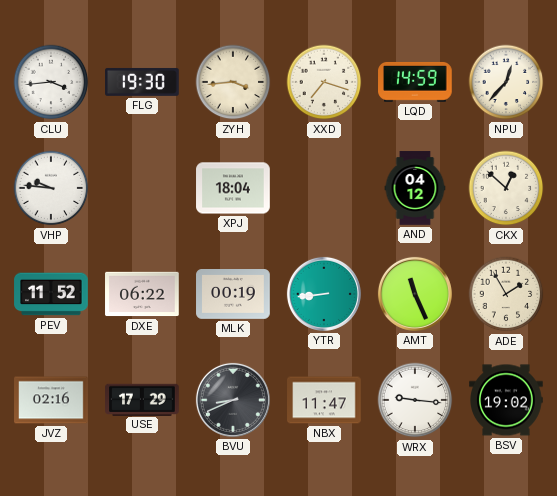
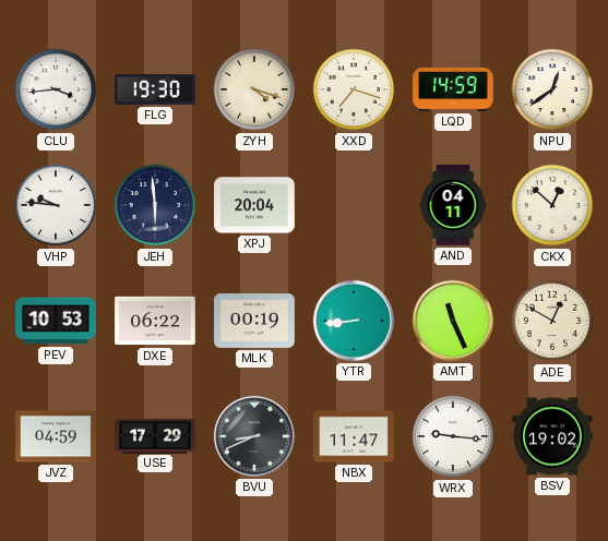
ZYH: 3:44 -> 4:18
NPU: 12:37 -> 12:39
JEH: none -> 5:59
XPJ: 18:04 -> 20:04
AND: 04:12 -> 04:11
PEV: 11:52 -> 10:53
ADE: 1:55 -> 12:50
JVZ: 02:16 -> 04:59
